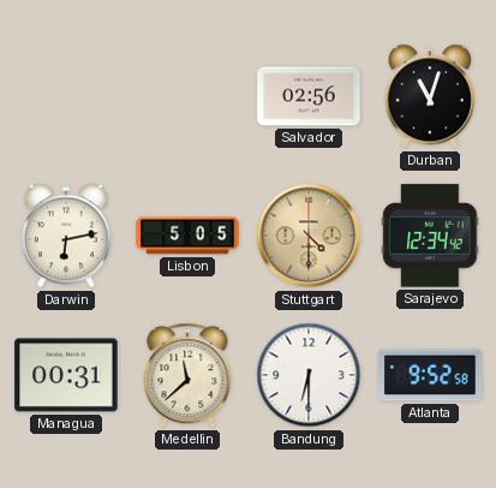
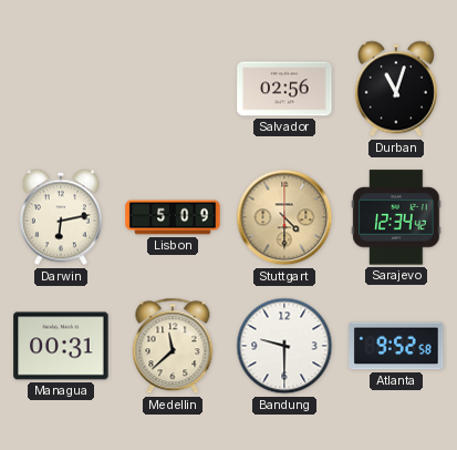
Lisbon: 5:05 -> 5:09
Bandung: 6:30 -> 9:30
